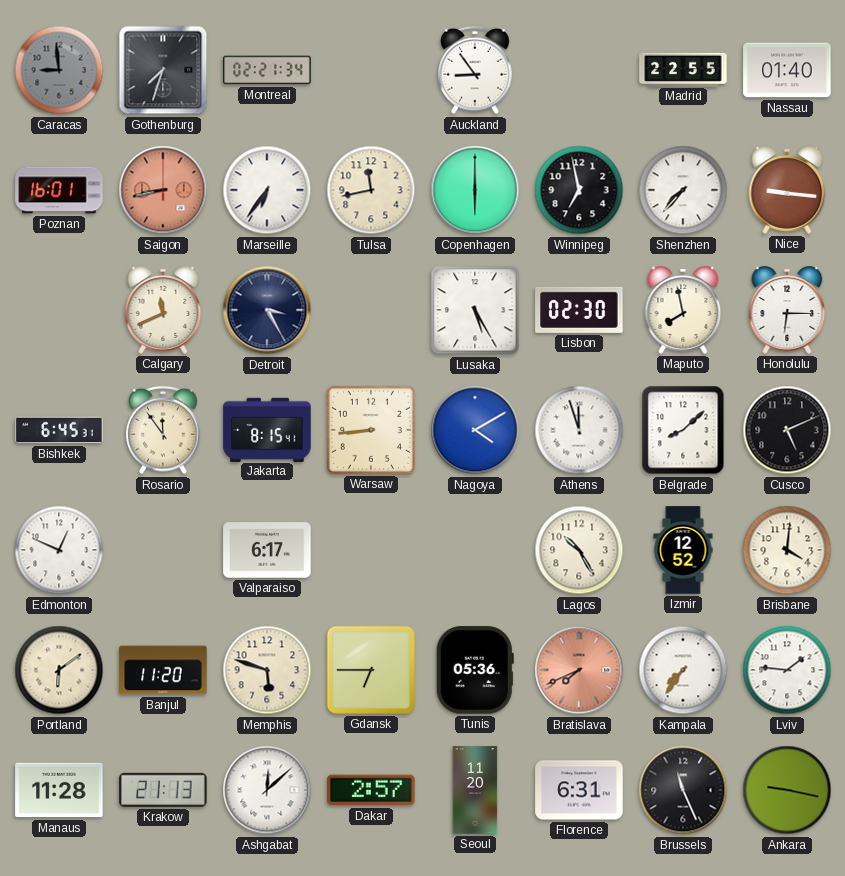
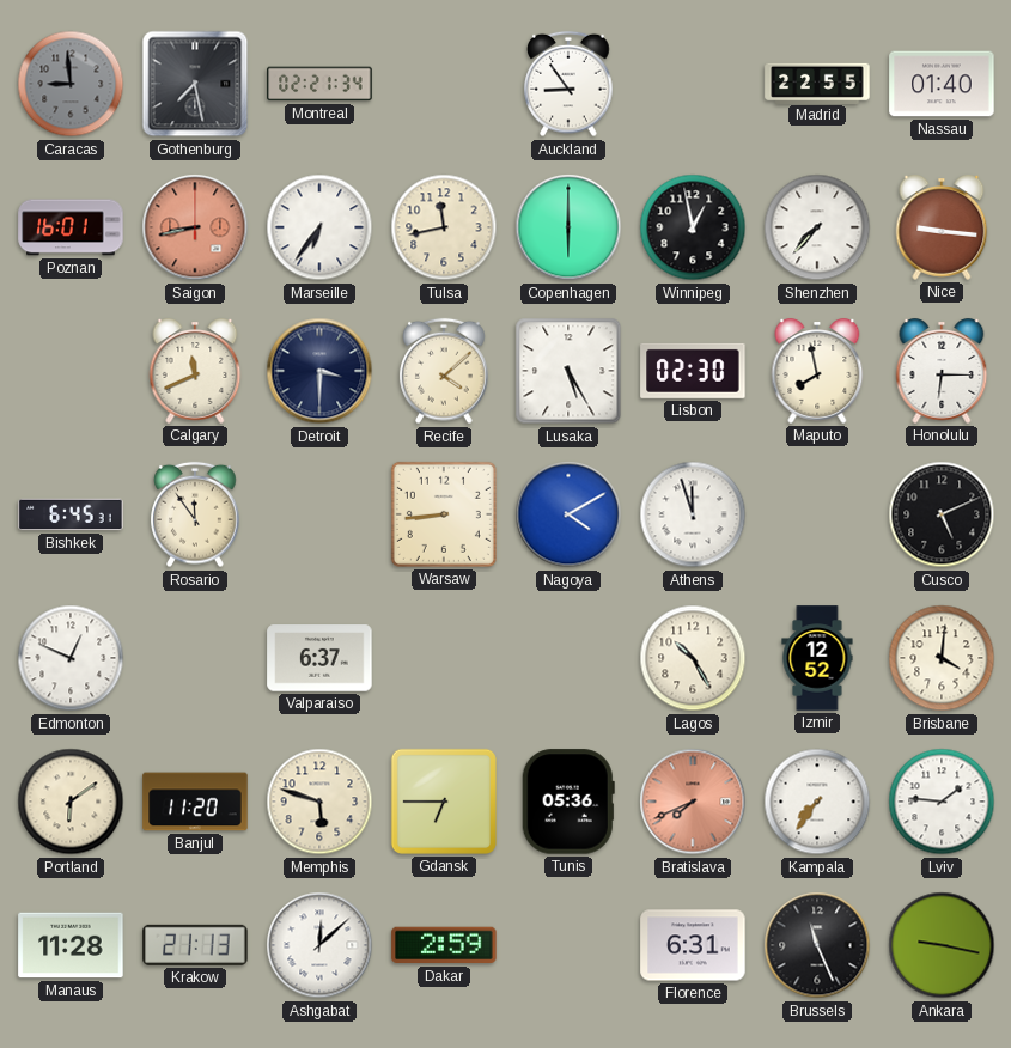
Gothenburg: 7:33 -> 7:28
Winnipeg: 6:58 -> 12:58
Detroit: 3:25 -> 3:30
Recife: none -> 4:08
Jakarta: 8:15 -> none
Belgrade: 8:08 -> none
Valparaiso: 6:17 -> 6:37
Dakar: 2:57 -> 2:59
Seoul: 11:20 -> none
